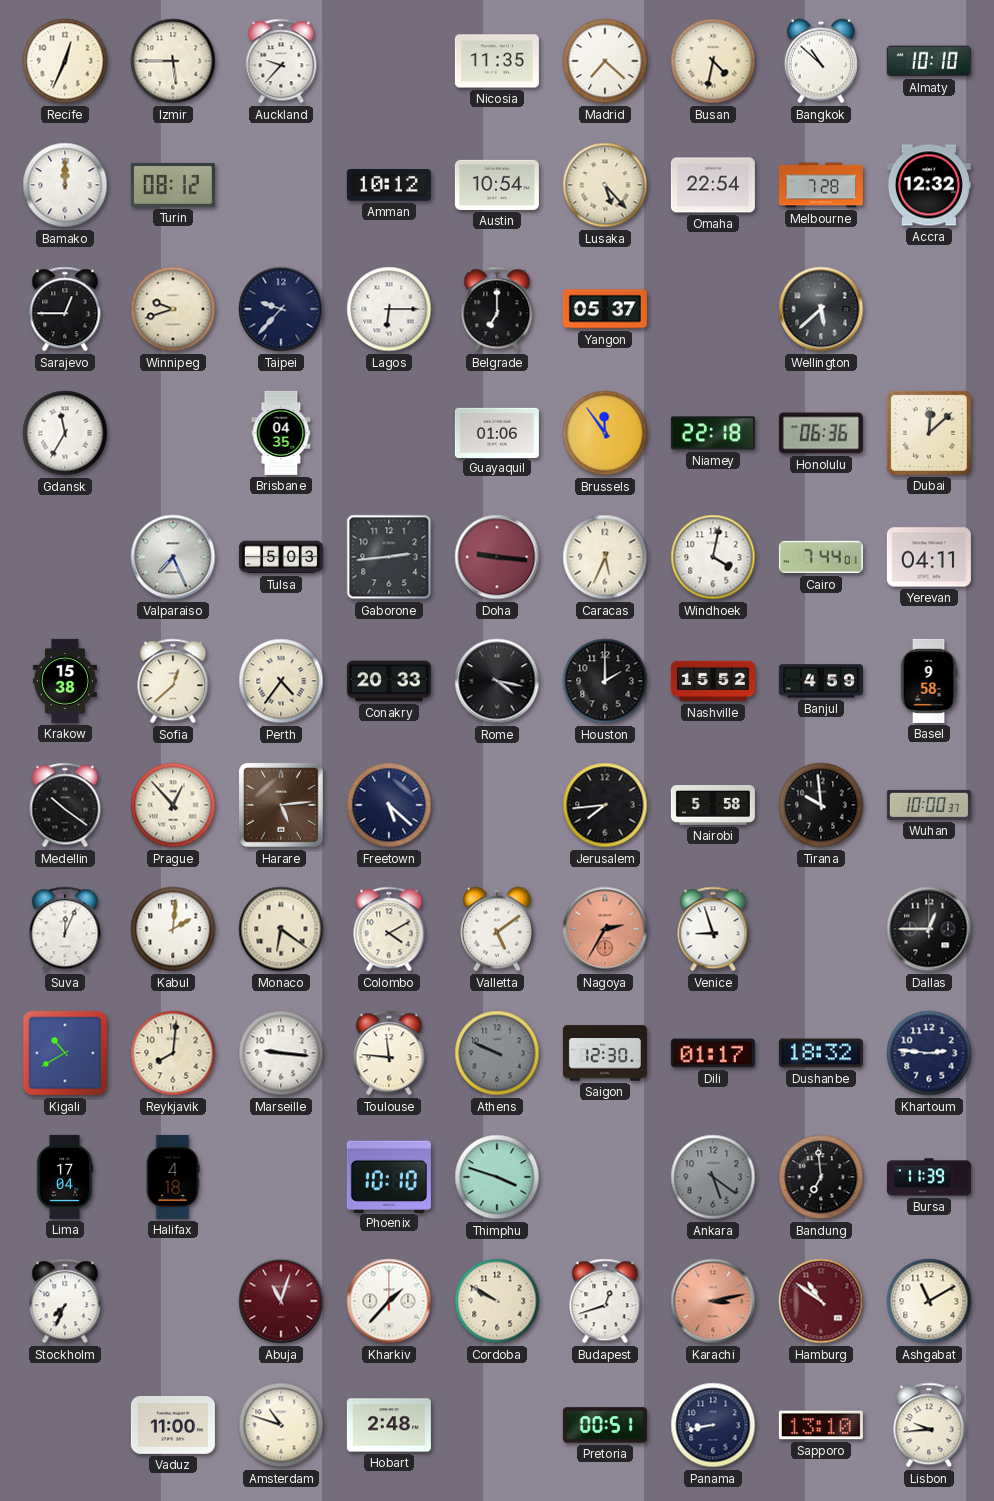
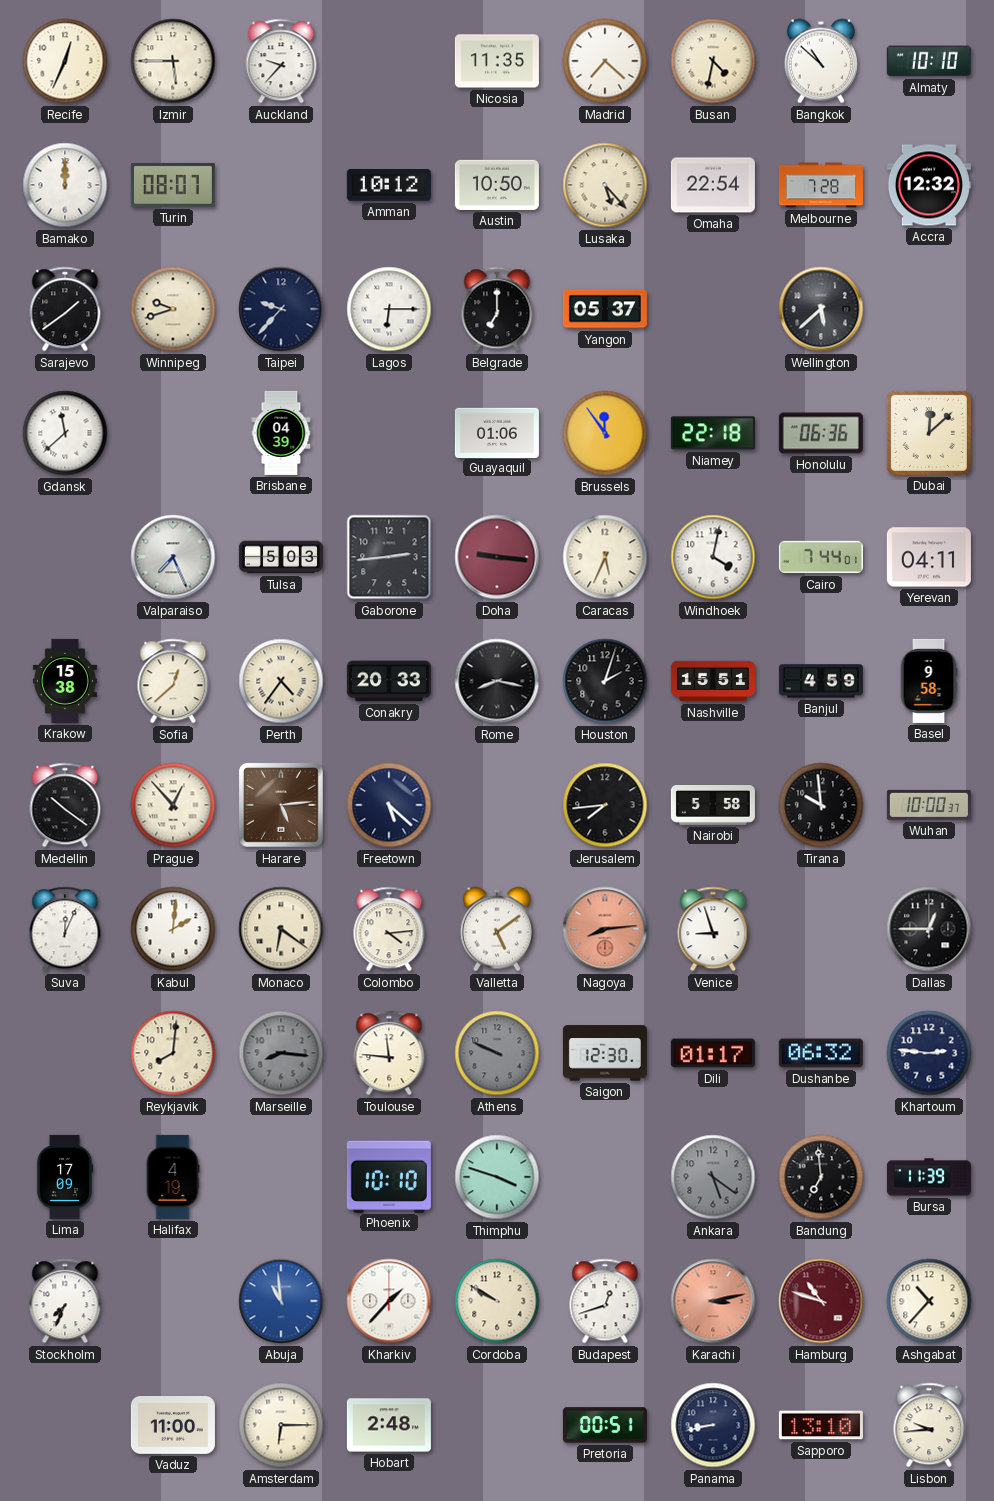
Turin: 08:12 -> 08:07
Austin: 10:54 -> 10:50
Sarajevo: 12:45 -> 1:39
Gdansk: 11:35 -> 11:38
Brisbane: 04:35 -> 04:39
Rome: 4:17 -> 8:17
Houston: 2:00 -> 2:03
Nashville: 15:52 -> 15:51
Colombo: 4:10 -> 4:14
Nagoya: 2:35 -> 8:14
Kigali: 10:40 -> none
Marseille: 9:16 -> 8:16
Marseille dial: white -> grey
Dushanbe: 18:32 -> 06:32
Lima: 17:04 -> 17:09
Halifax: 4:18 -> 4:19
Abuja: 11:03 -> 10:59
Abuja dial: burgundy -> blue
Hamburg: 10:51 -> 10:48
Ashgabat: 11:10 -> 10:37
Amsterdam: 10:48 -> 6:15
